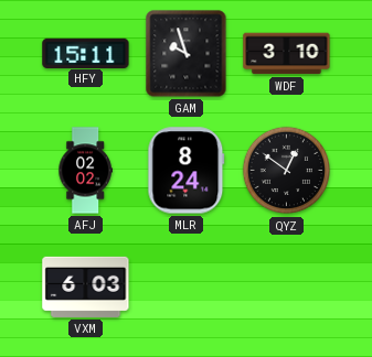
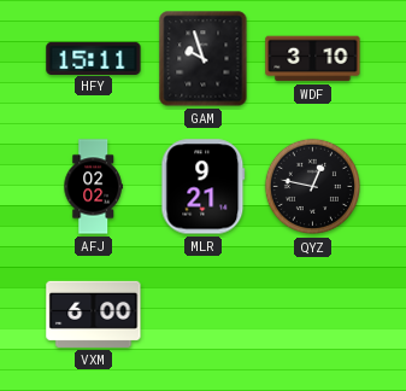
MLR: 8:24 -> 9:21
QYZ: 12:51 -> 12:47
VXM: 6:03 -> 6:00
